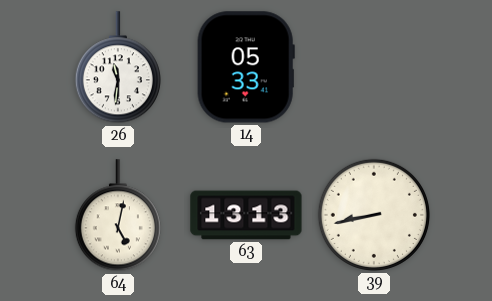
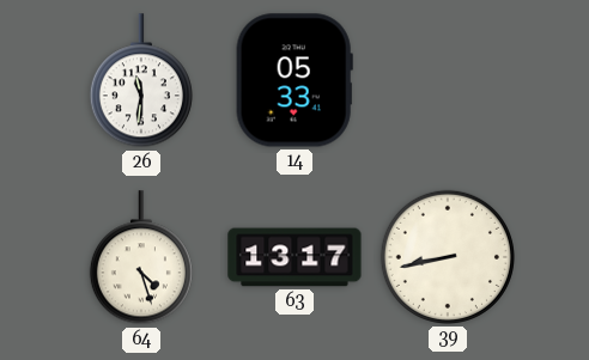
64: 5:02 -> 4:27
63: 13:13 -> 13:17
